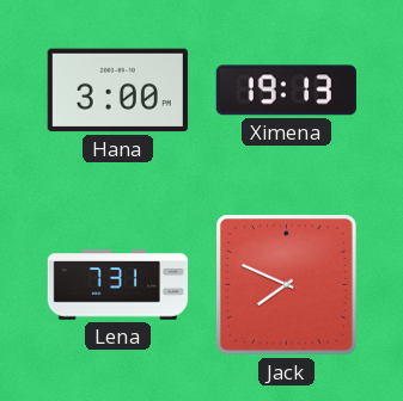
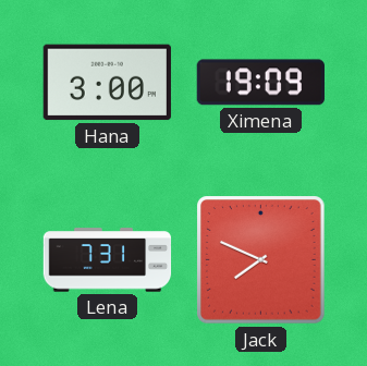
Ximena: 19:13 -> 19:09
